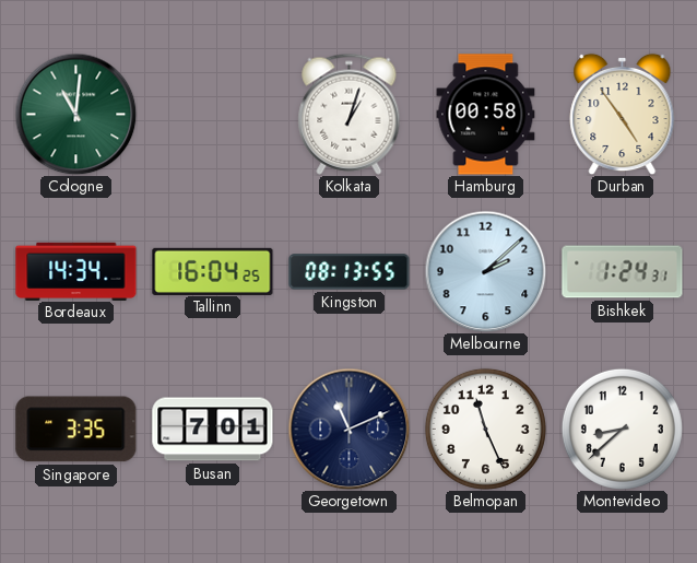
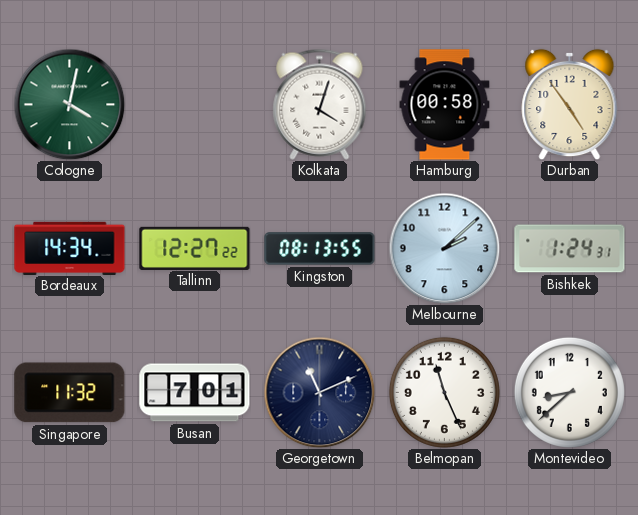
Cologne: 11:01 -> 4:02
Kolkata: 1:03 -> 4:03
Tallinn: 16:04 -> 12:27
Singapore: 3:35 -> 11:32
